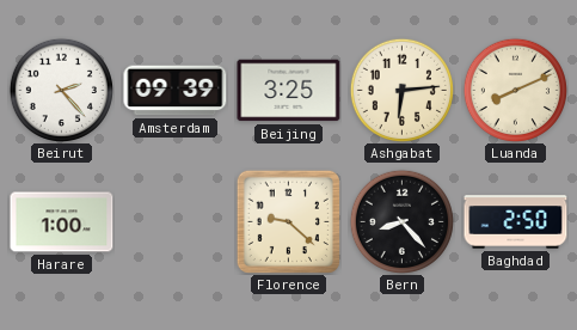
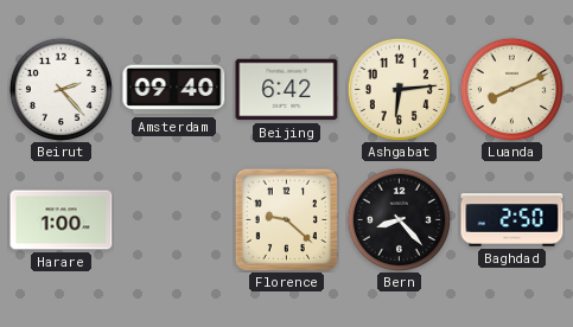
Amsterdam: 09:39 -> 09:40
Beijing: 3:25 -> 6:42
